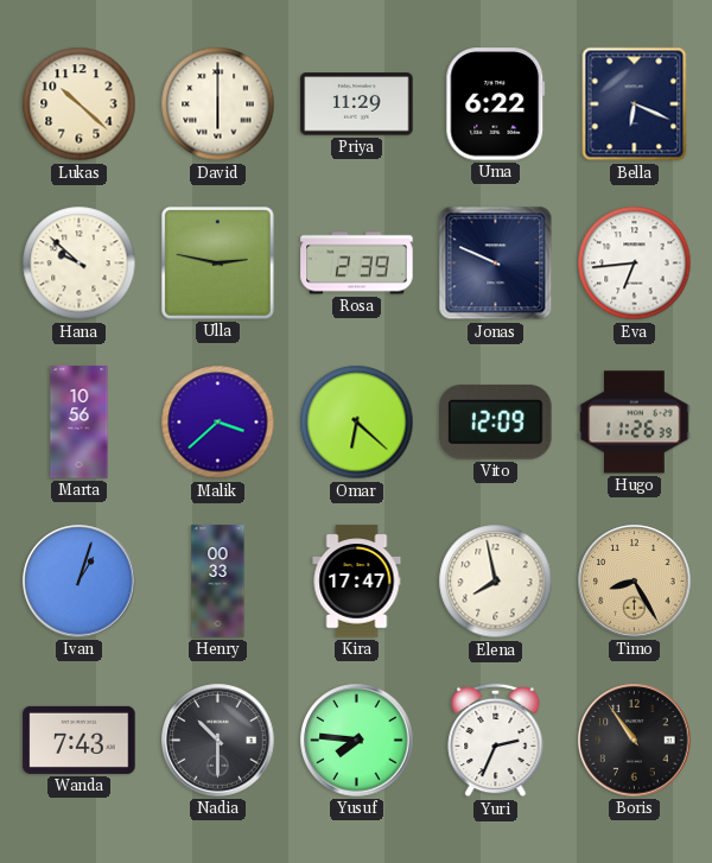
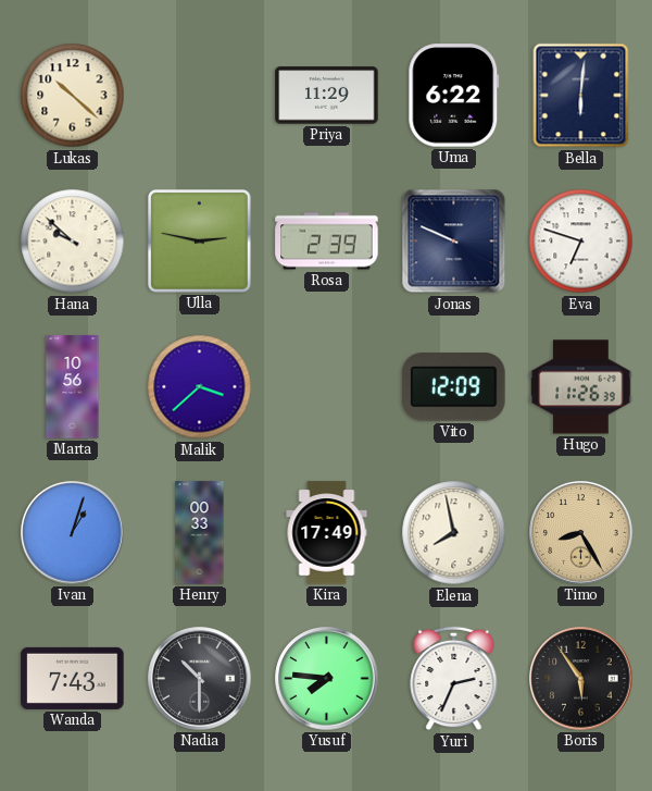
David: 6:00 -> none
Bella: 6:19 -> 6:01
Eva: 6:44 -> 6:48
Omar: 6:22 -> none
Kira: 17:47 -> 17:49
Boris: 10:54 -> 5:54
